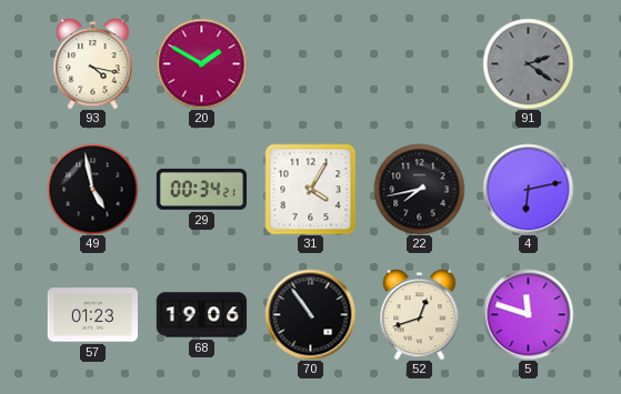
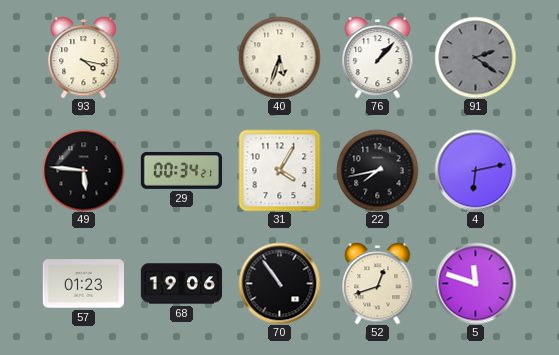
20: 1:50 -> none
40: none -> 5:33
76: none -> 1:07
49: 4:58 -> 5:46
